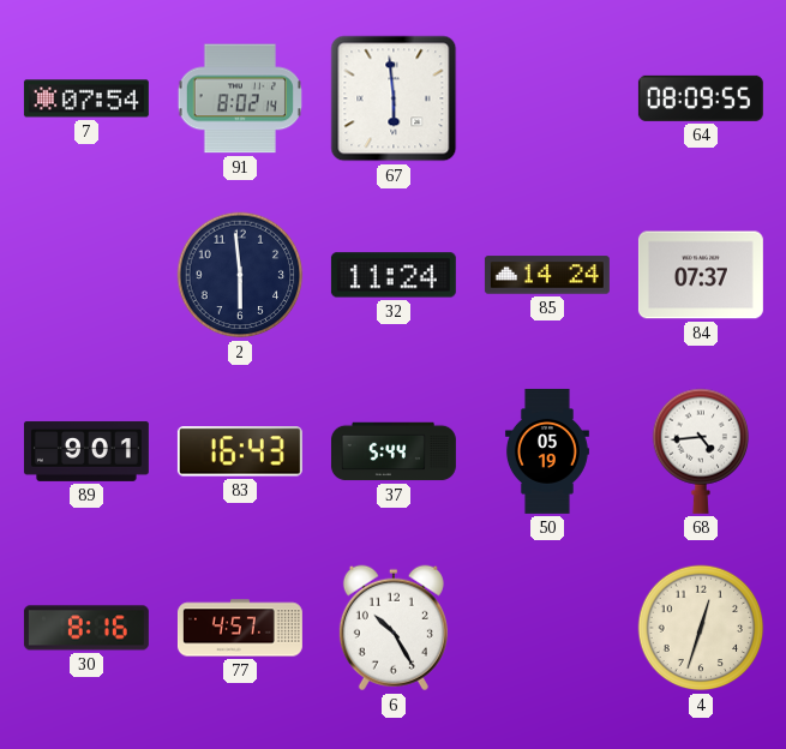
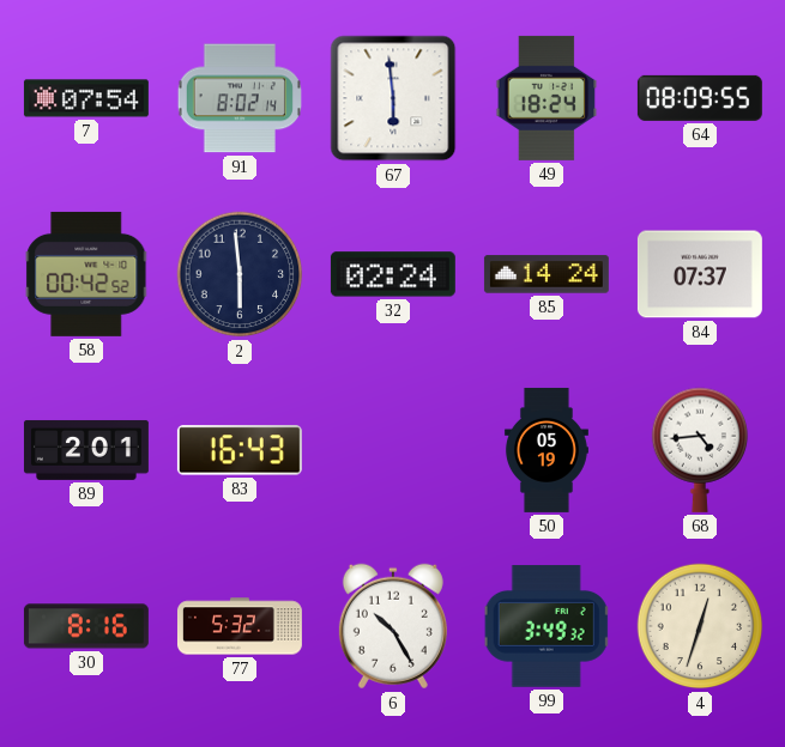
49: none -> 18:24
58: none -> 00:42
32: 11:24 -> 02:24
89: 9:01 -> 2:01
37: 5:44 -> none
77: 4:57 -> 5:32
99: none -> 3:49
